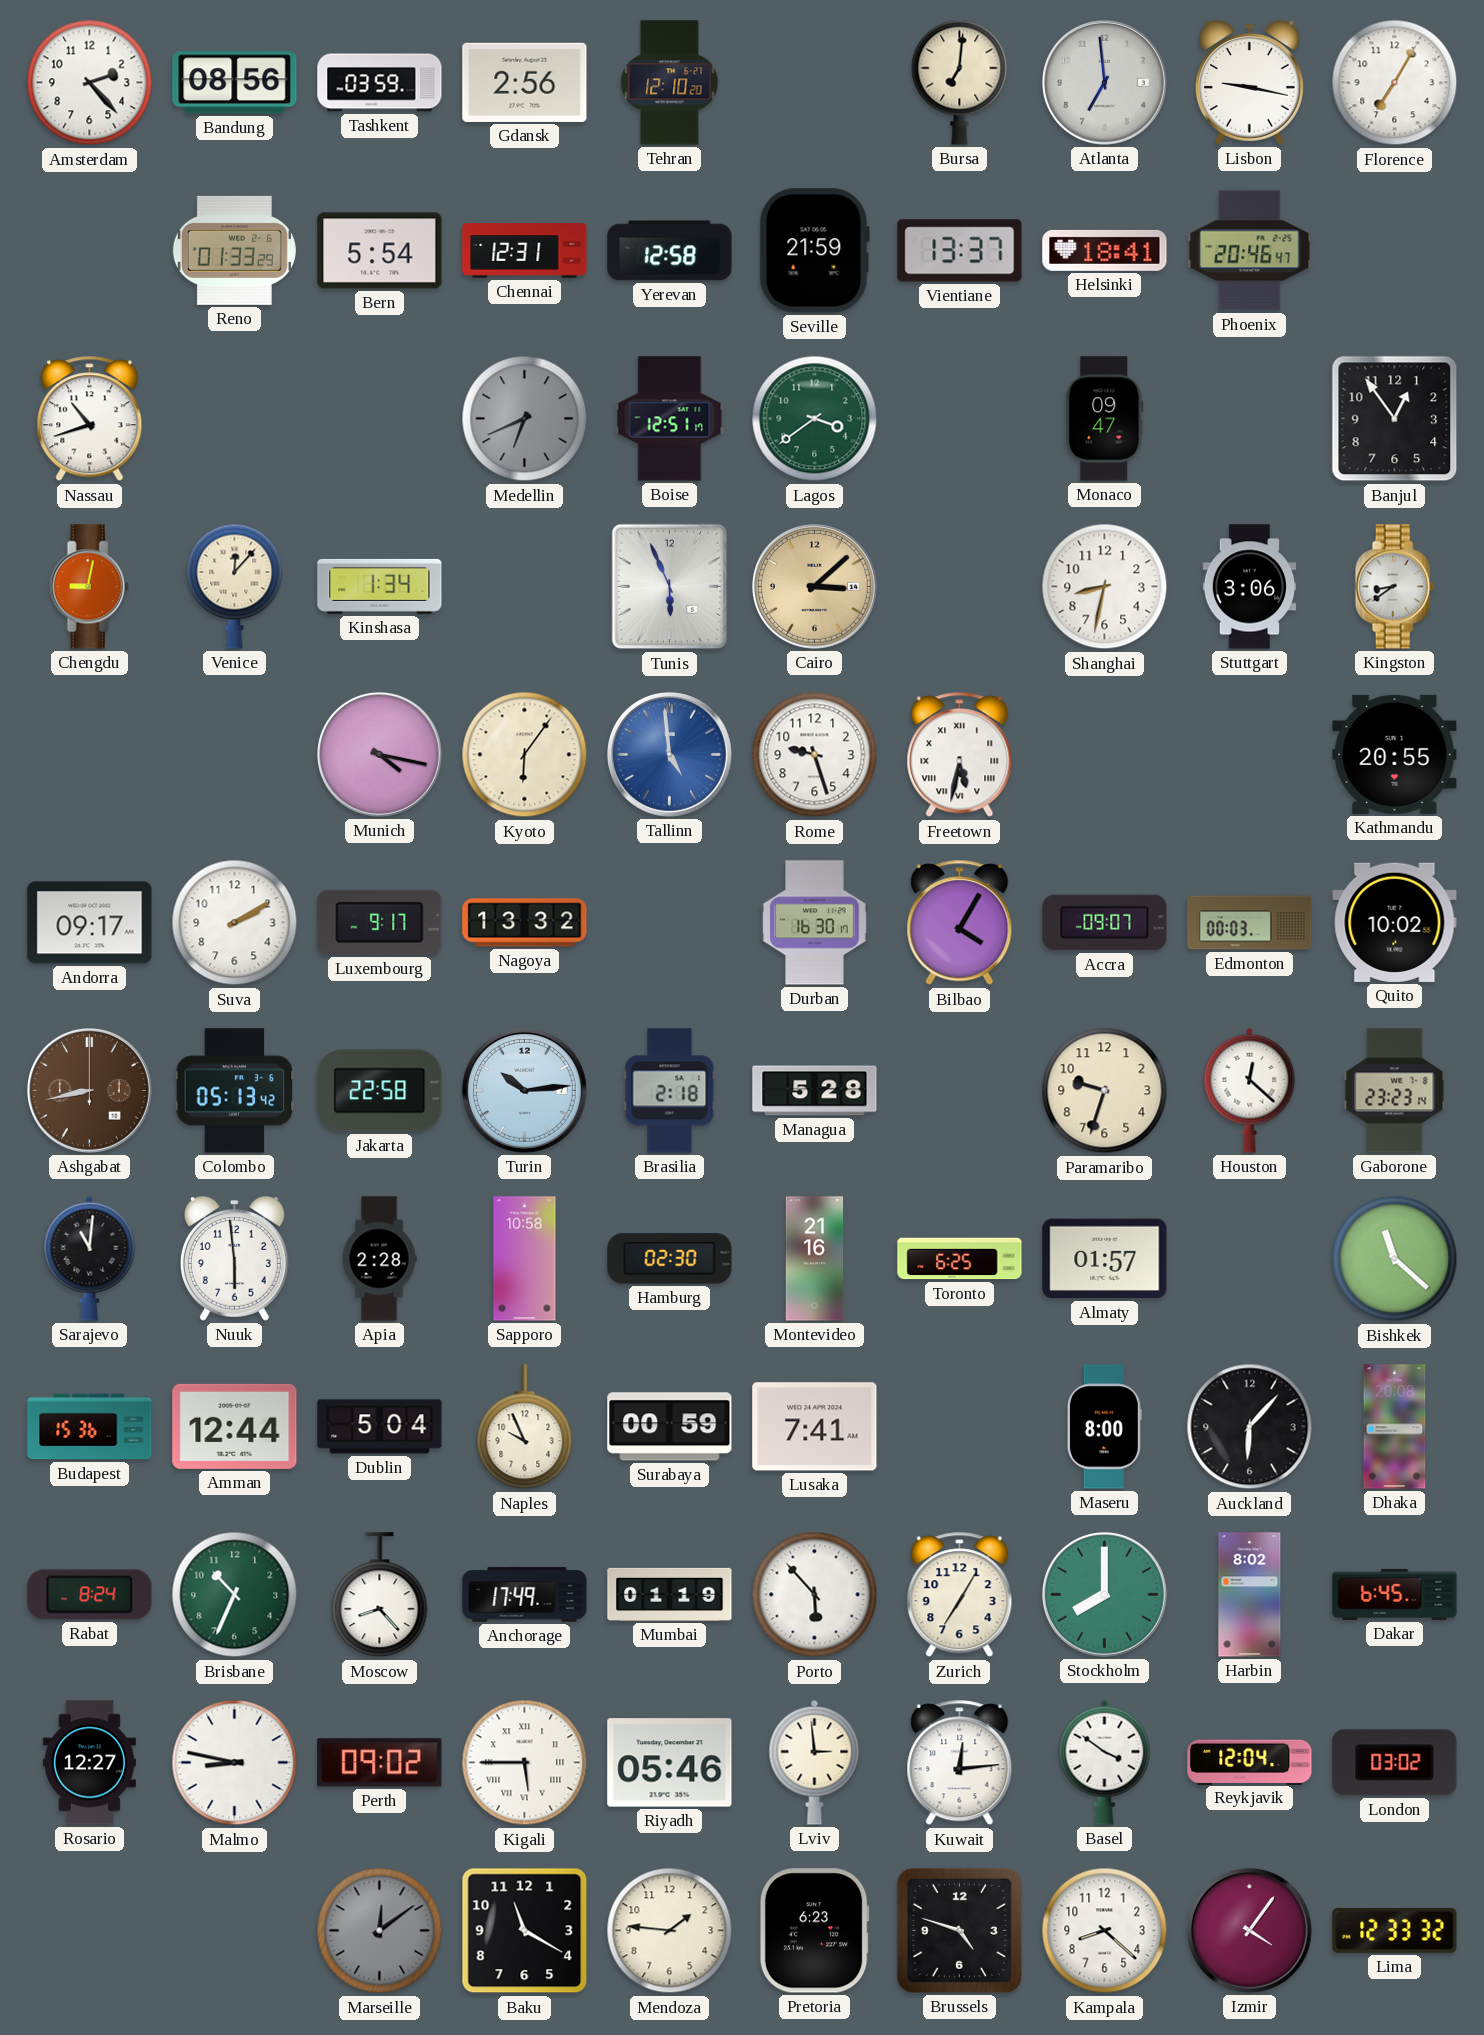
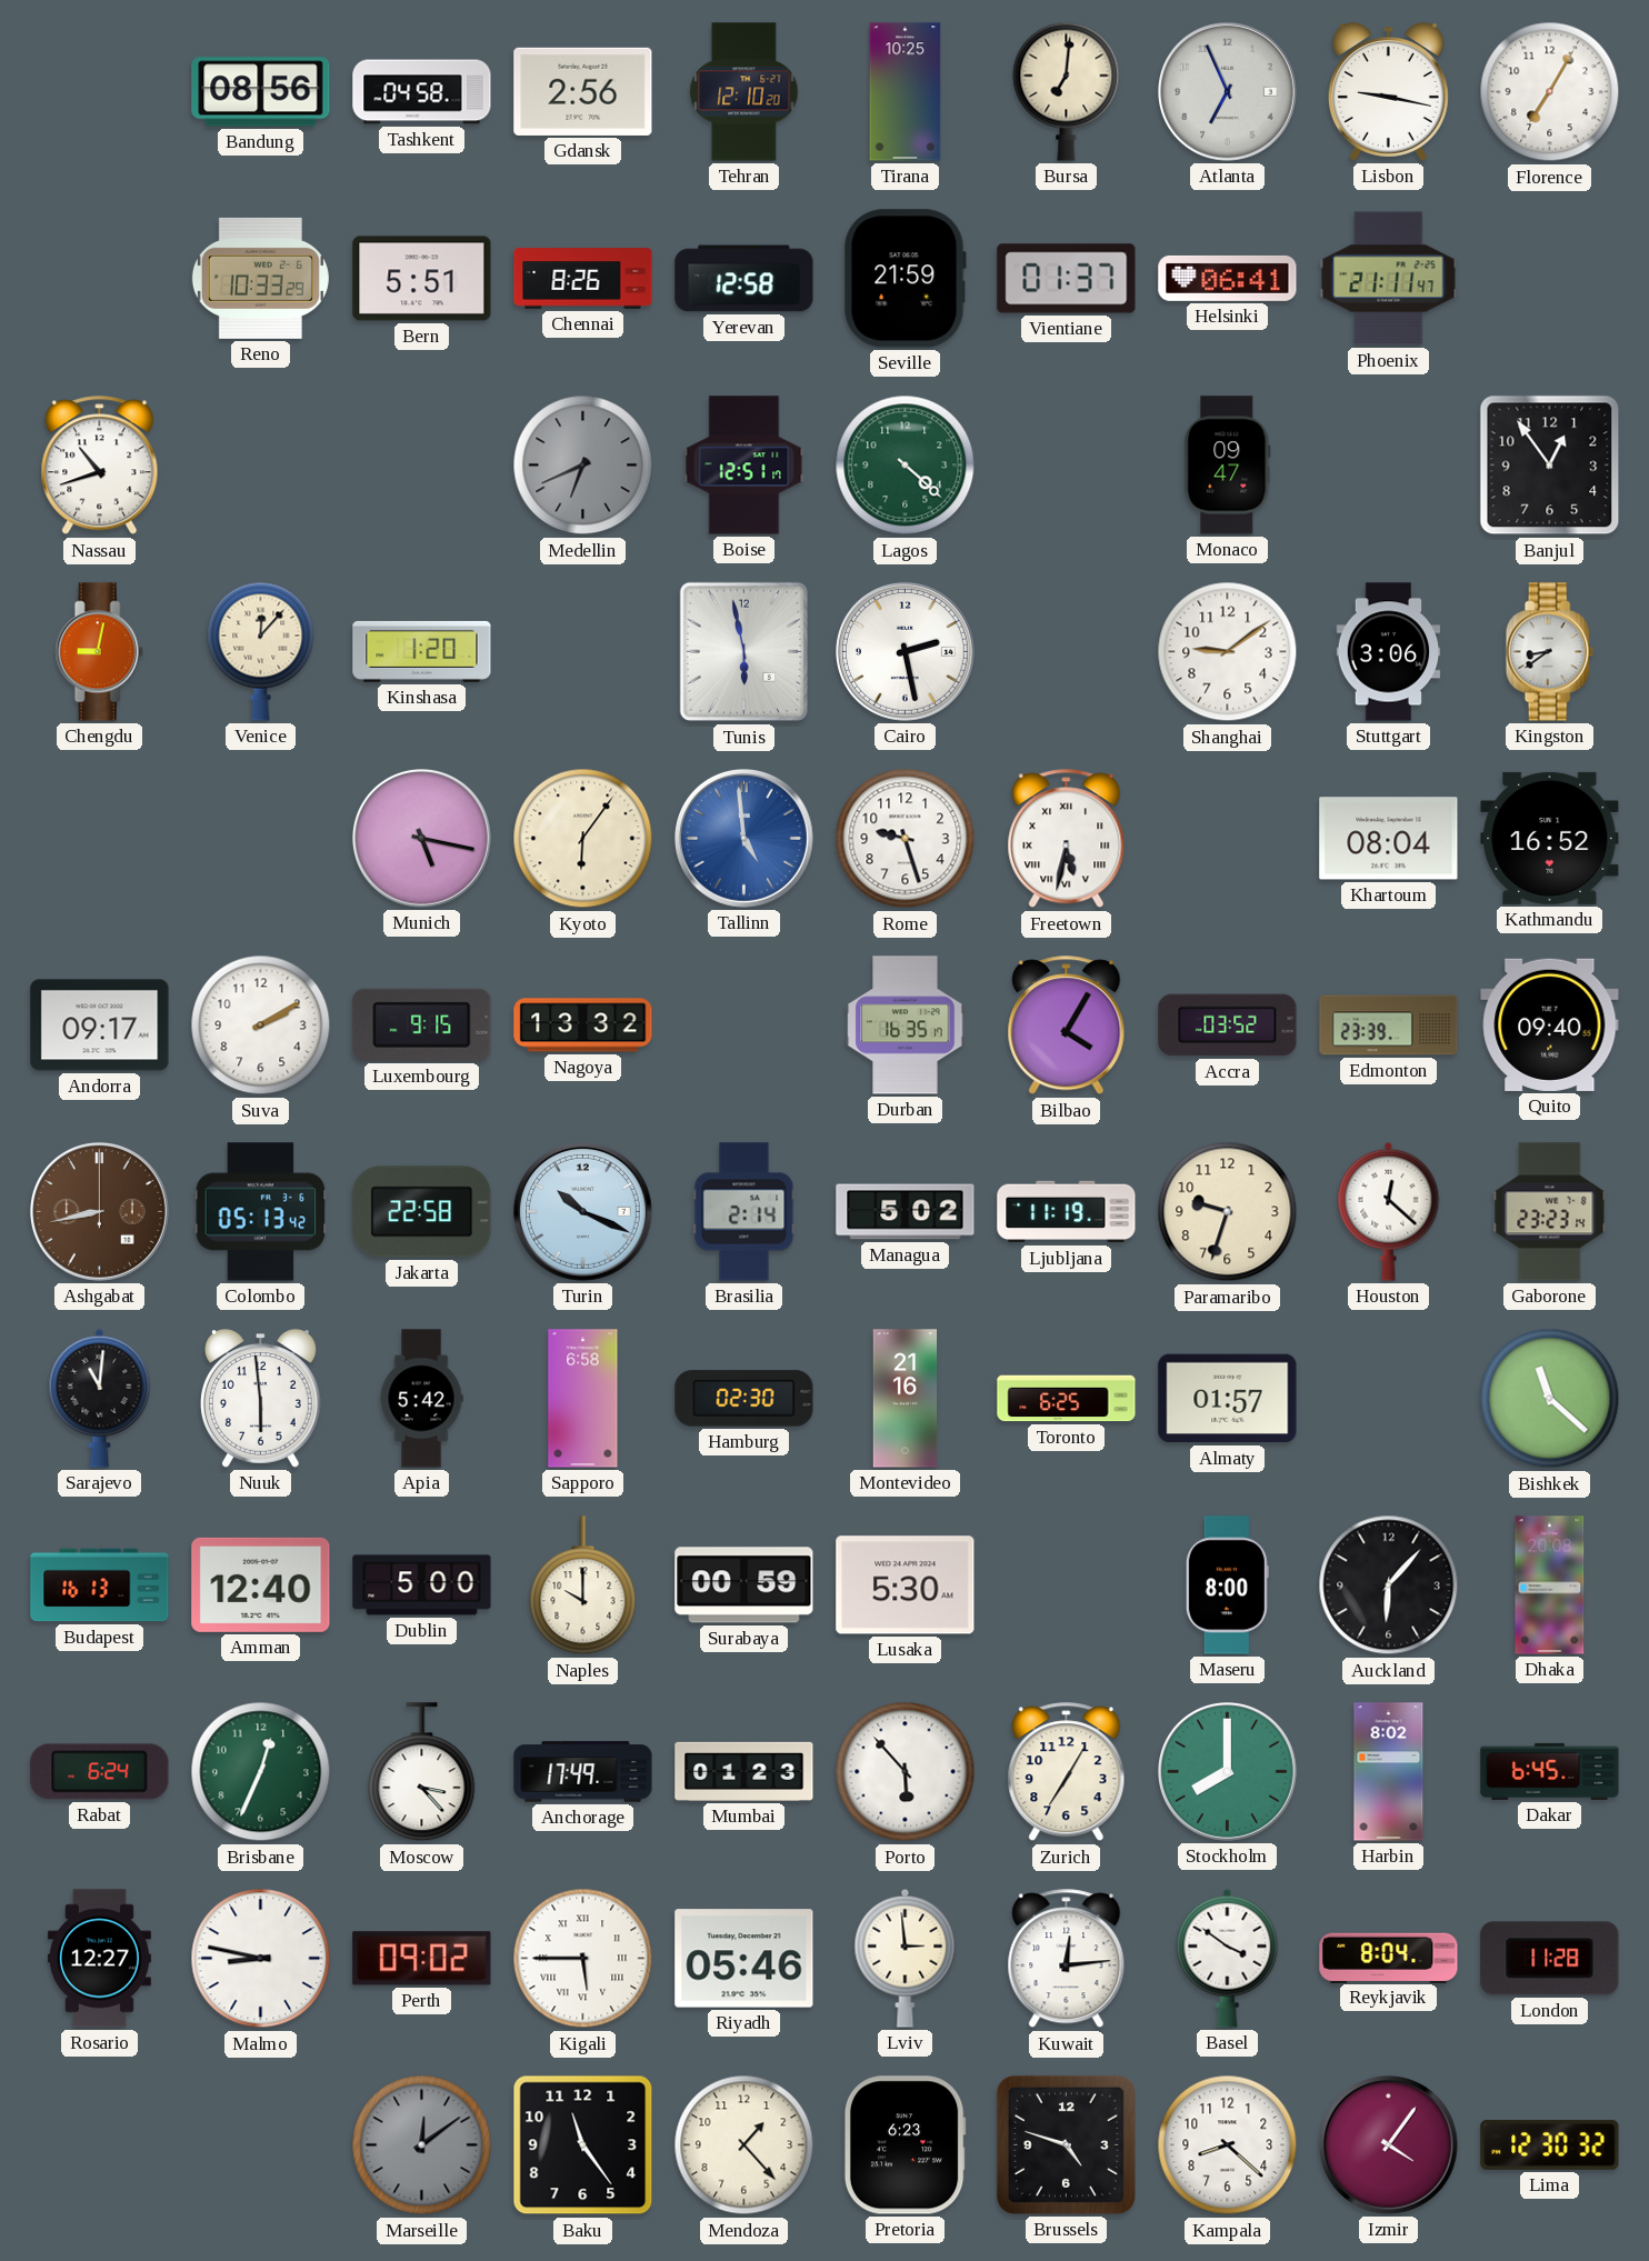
Amsterdam: 2:23 -> none
Tashkent: 03:59 -> 04:58
Tirana: none -> 10:25
Atlanta: 6:59 -> 6:56
Reno: 01:33 -> 10:33
Bern: 5:54 -> 5:51
Chennai: 12:31 -> 8:26
Vientiane: 13:37 -> 01:37
Helsinki: 18:41 -> 06:41
Phoenix: 20:46 -> 21:11
Lagos: 3:39 -> 4:22
Kinshasa: 1:34 -> 1:20
Tunis: 5:56 -> 5:58
Cairo: 3:08 -> 2:28
Cairo dial: champagne -> white
Shanghai: 8:32 -> 9:09
Munich: 4:17 -> 5:17
Khartoum: none -> 08:04
Kathmandu: 20:55 -> 16:52
Luxembourg: 9:17 -> 9:15
Durban: 16:30 -> 16:35
Accra: 09:07 -> 03:52
Edmonton: 00:03 -> 23:39
Quito: 10:02 -> 09:40
Turin: 10:14 -> 10:19
Brasilia: 2:18 -> 2:14
Managua: 5:28 -> 5:02
Ljubljana: none -> 11:19
Apia: 2:28 -> 5:42
Sapporo: 10:58 -> 6:58
Budapest: 15:36 -> 16:13
Amman: 12:44 -> 12:40
Dublin: 5:04 -> 5:00
Naples: 9:56 -> 10:00
Lusaka: 7:41 -> 5:30
Rabat: 8:24 -> 6:24
Brisbane: 10:34 -> 12:34
Moscow: 8:23 -> 3:23
Mumbai: 01:19 -> 01:23
Reykjavik: 12:04 -> 8:04
London: 03:02 -> 11:28
Baku: 11:20 -> 11:24
Mendoza: 1:46 -> 1:23
Lima: 12:33 -> 12:30
